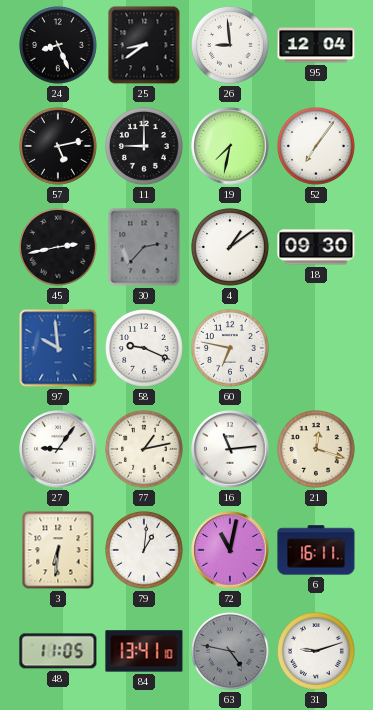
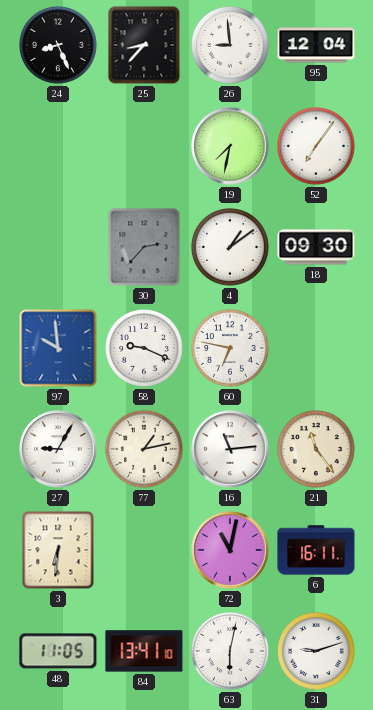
25: 8:39 -> 8:37
57: 5:13 -> none
11: 9:00 -> none
45: 2:43 -> none
27: 9:06 -> 9:05
21: 12:18 -> 11:24
79: 1:01 -> none
63: 4:47 -> 6:02
63 dial: grey -> white
